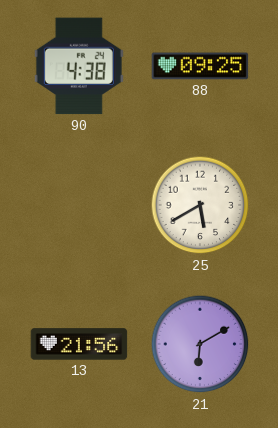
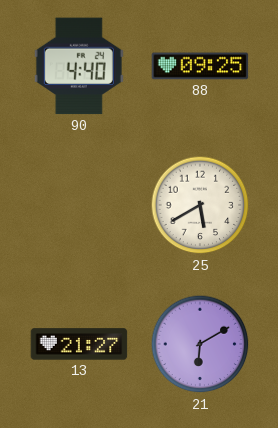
90: 4:38 -> 4:40
13: 21:56 -> 21:27
